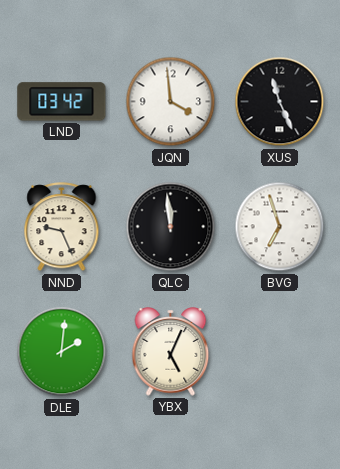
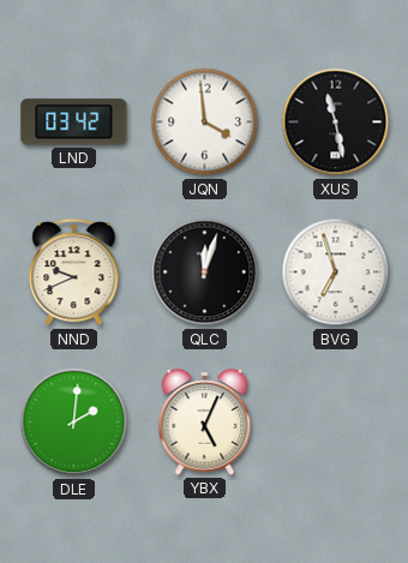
XUS: 11:26 -> 11:28
NND: 9:26 -> 9:41
QLC: 11:59 -> 12:03
